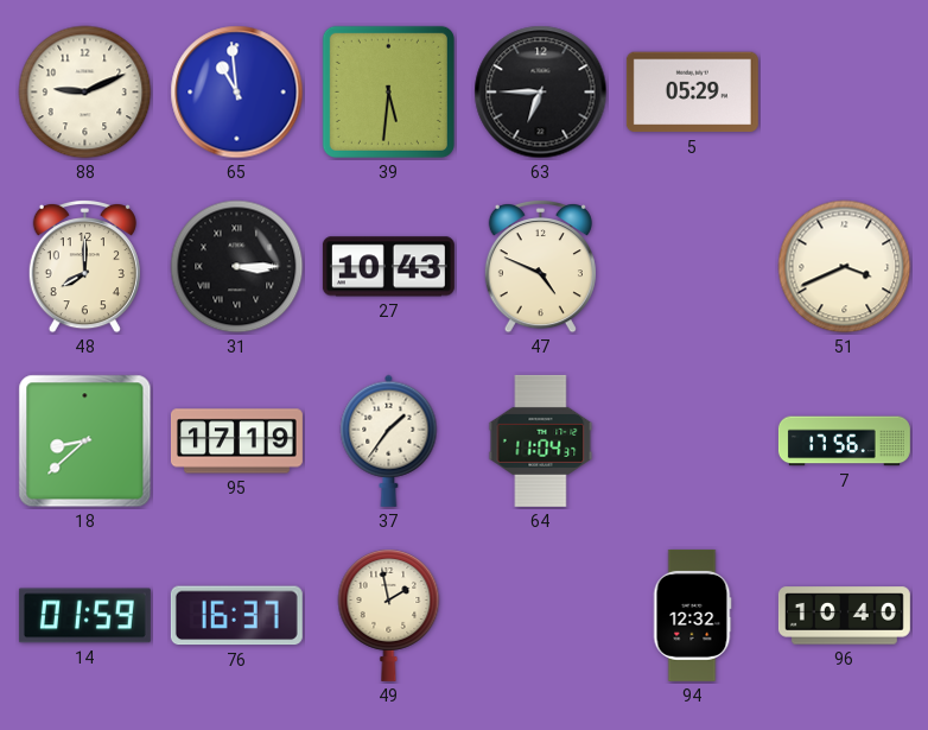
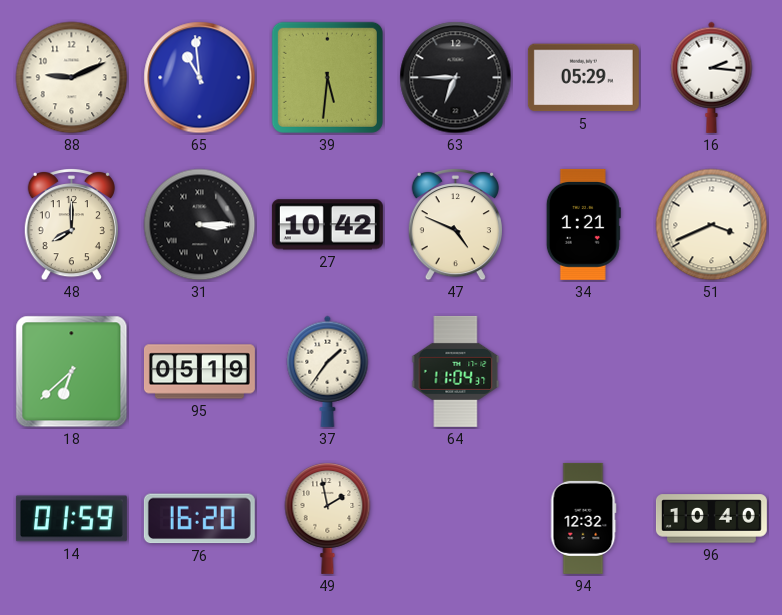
16: none -> 2:16
27: 10:43 -> 10:42
34: none -> 1:21
18: 8:38 -> 6:38
95: 17:19 -> 05:19
7: 17:56 -> none
76: 16:37 -> 16:20
